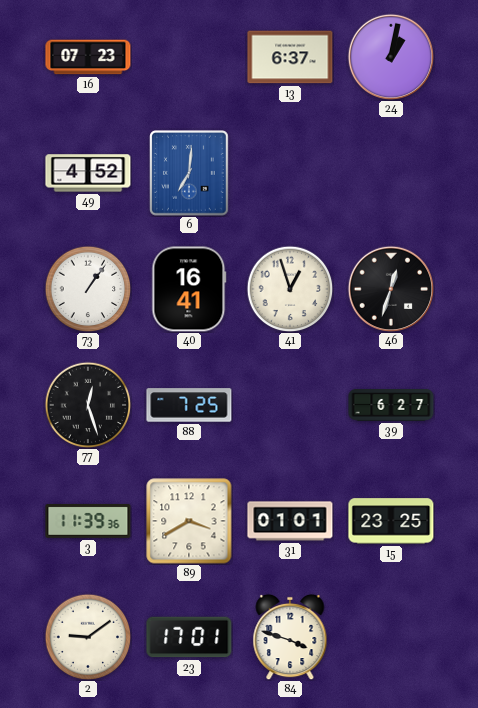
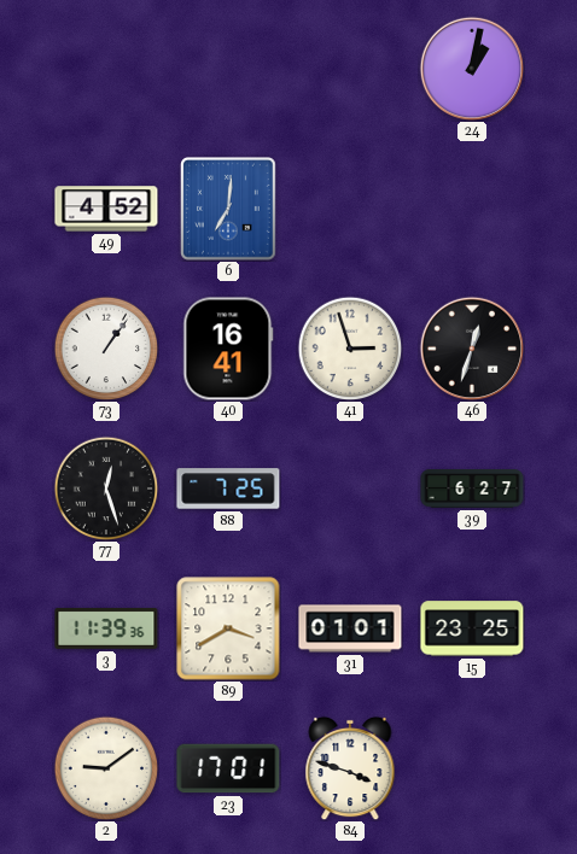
16: 07:23 -> none
13: 6:37 -> none
41: 12:57 -> 2:57
